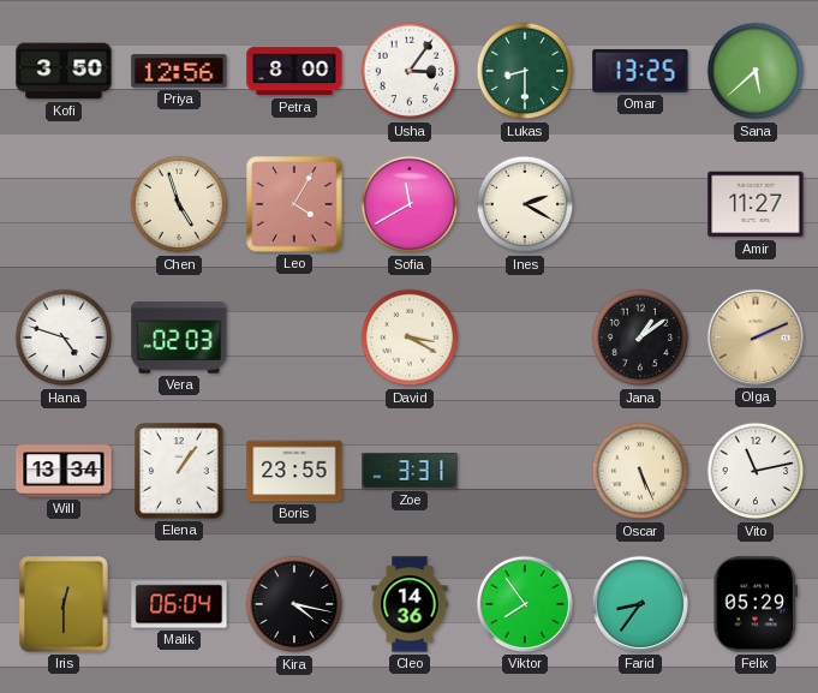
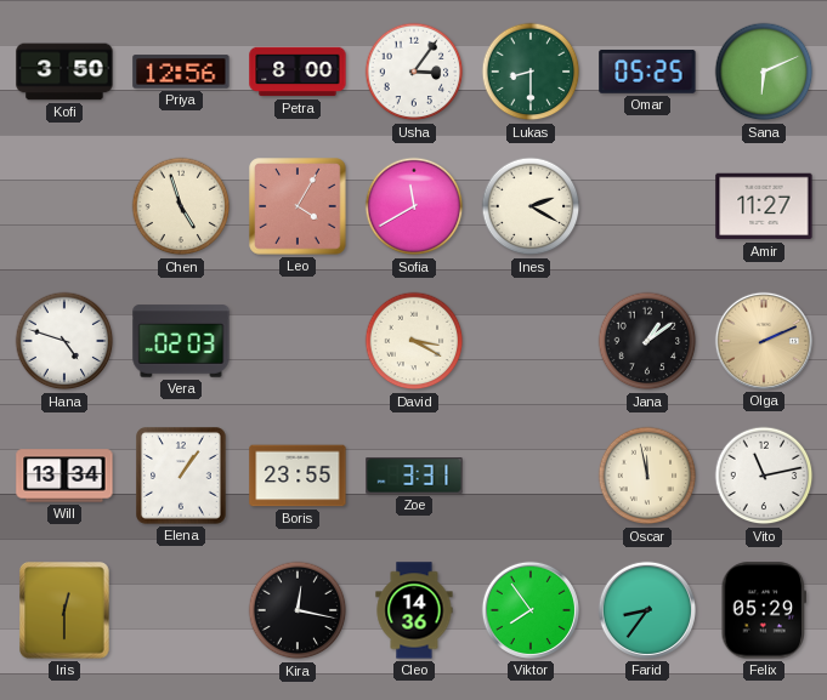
Omar: 13:25 -> 05:25
Sana: 5:38 -> 6:11
Oscar: 5:26 -> 11:58
Malik: 06:04 -> none
Kira: 4:17 -> 12:17
